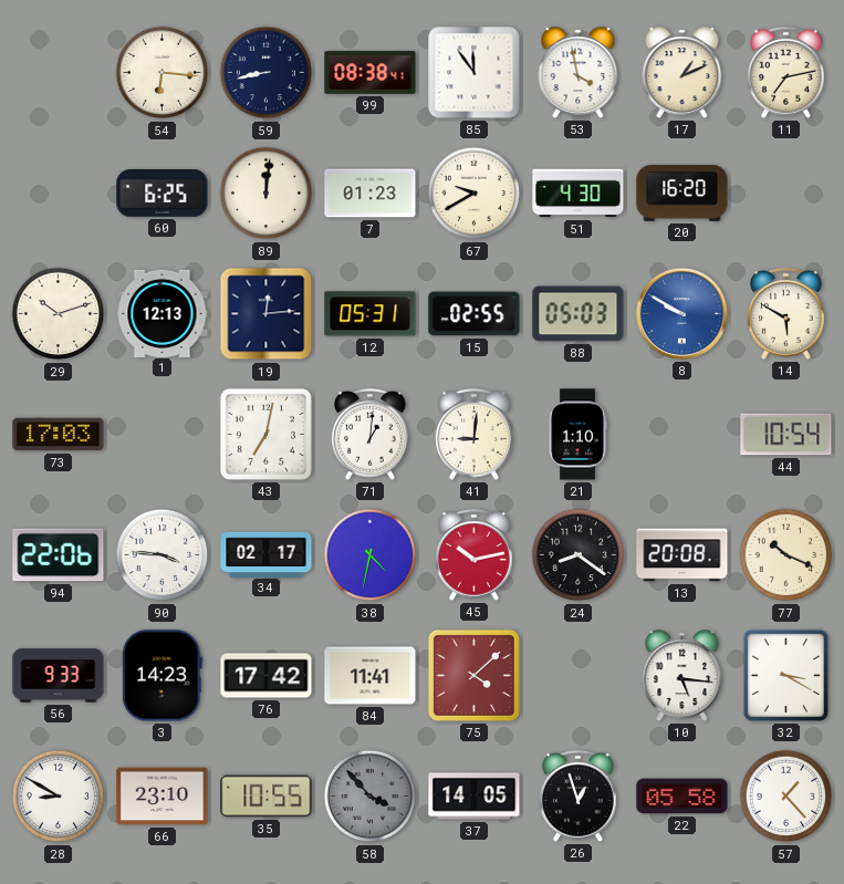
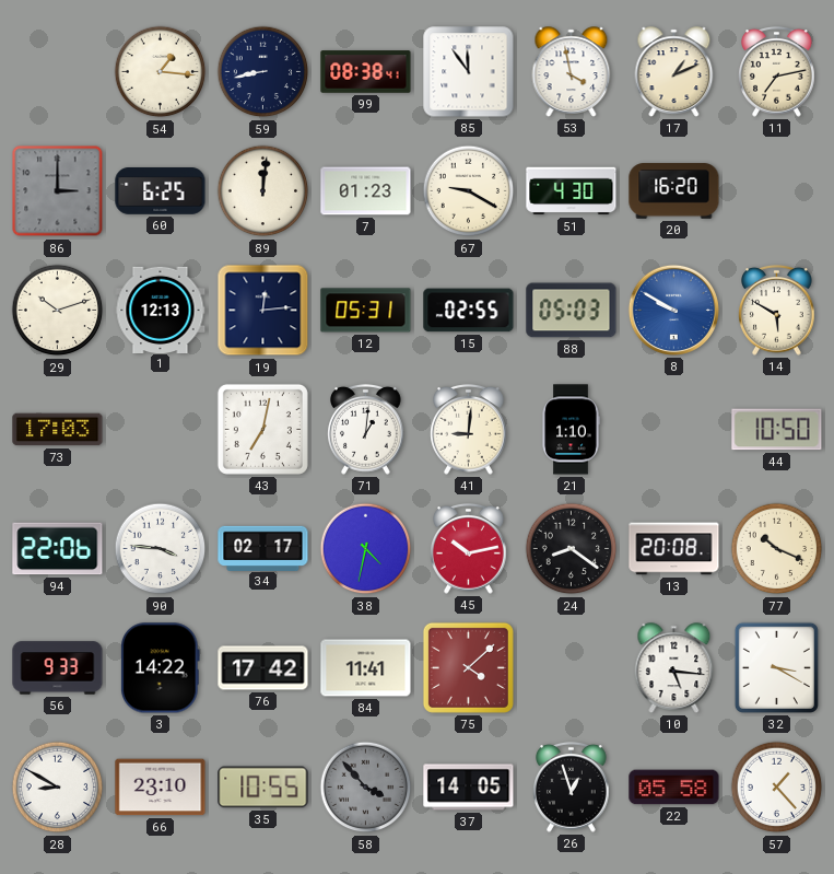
54: 6:16 -> 1:16
86: none -> 3:00
67: 9:40 -> 9:20
44: 10:54 -> 10:50
3: 14:23 -> 14:22
